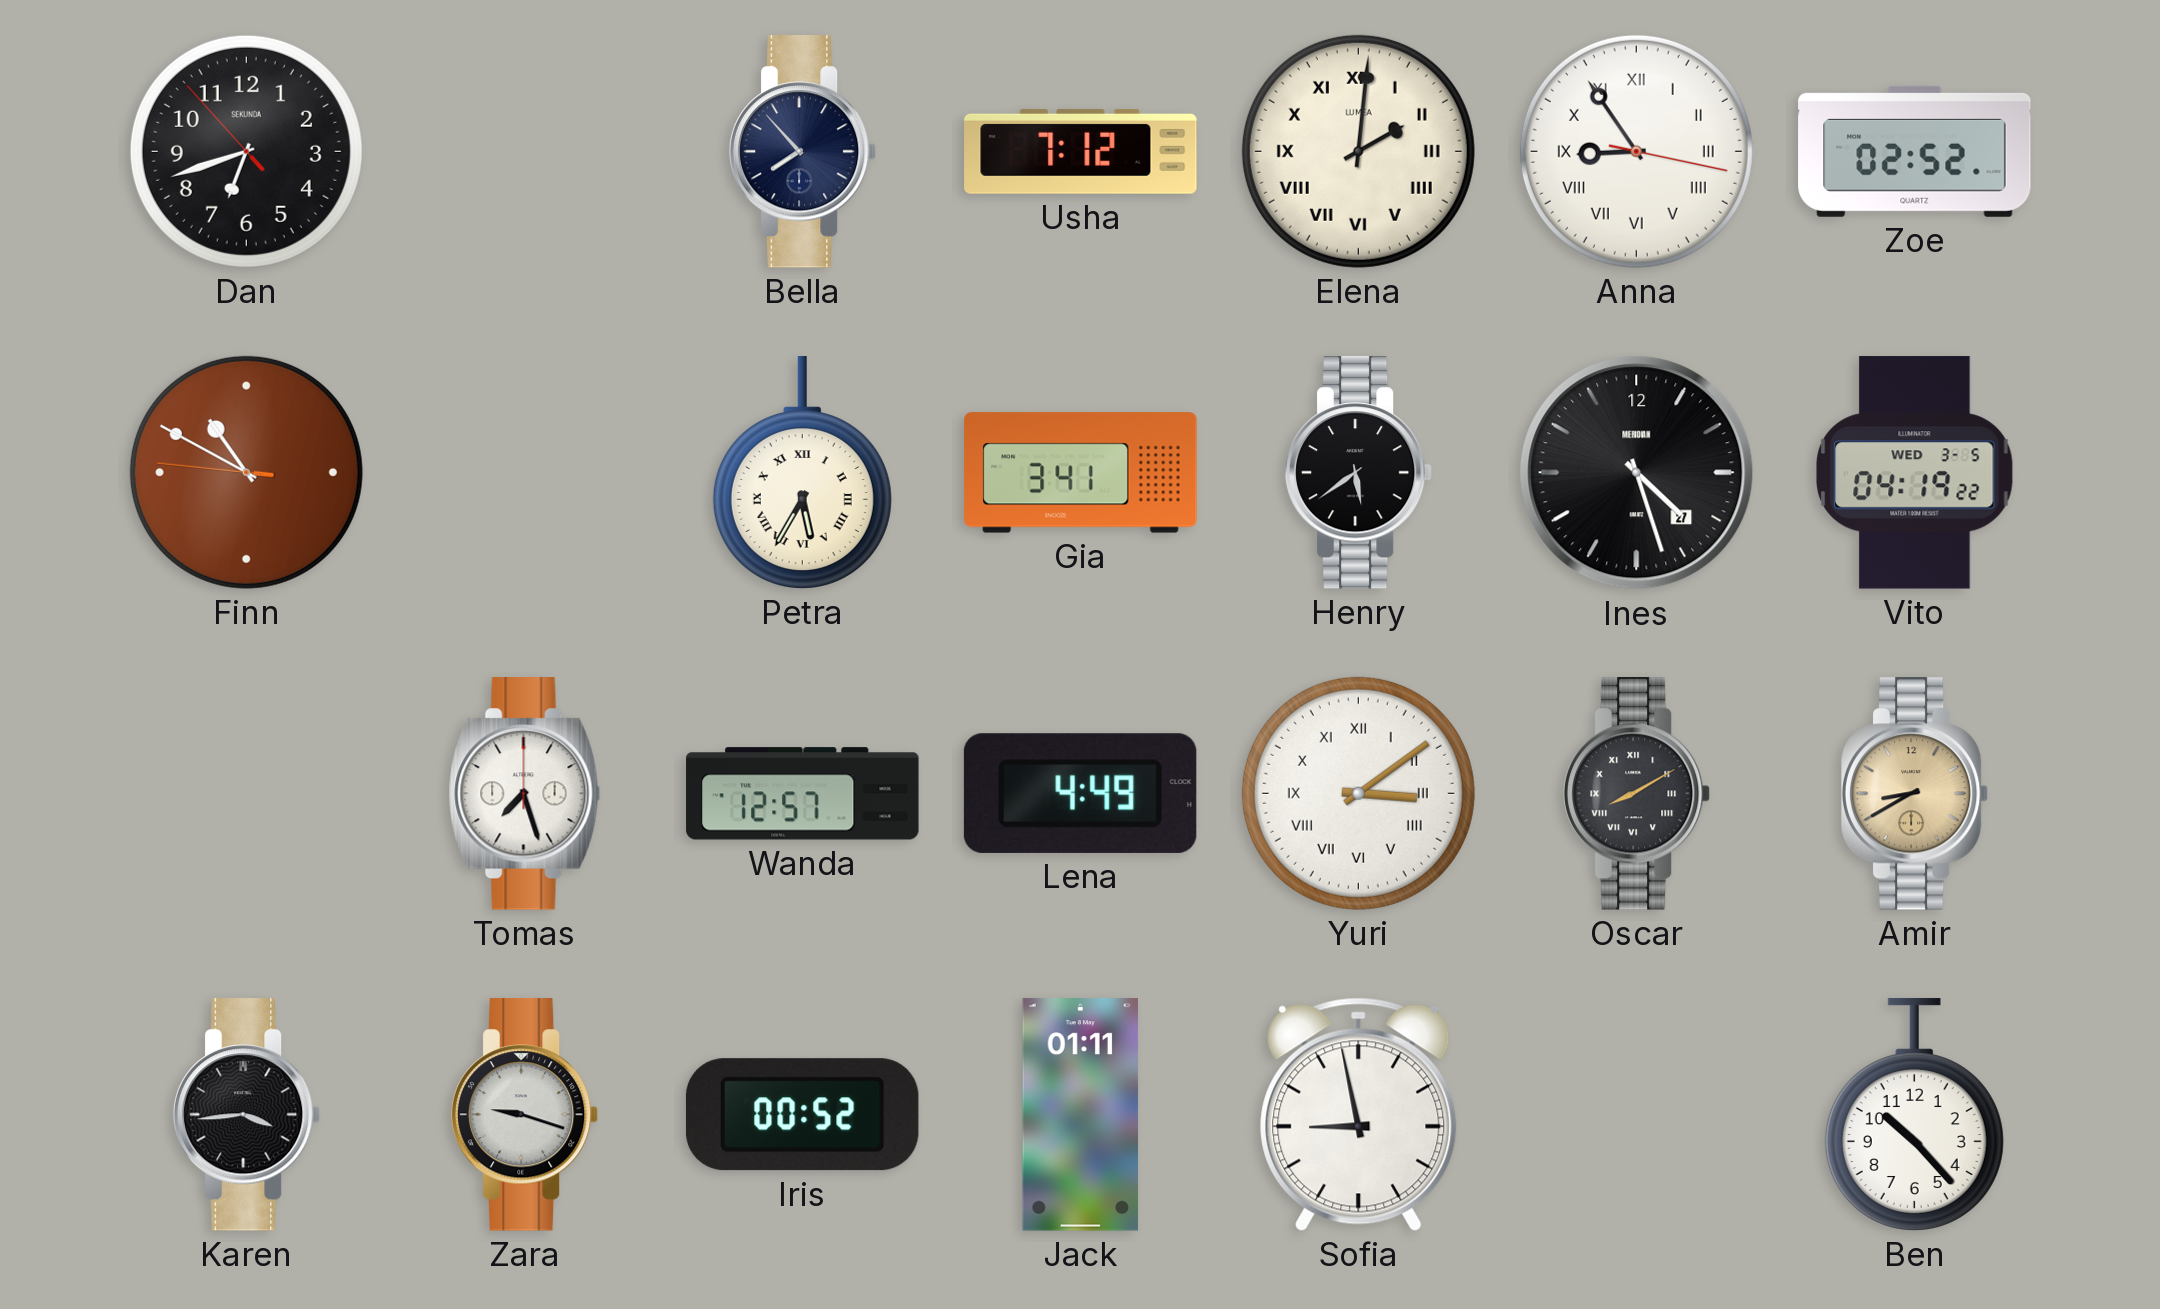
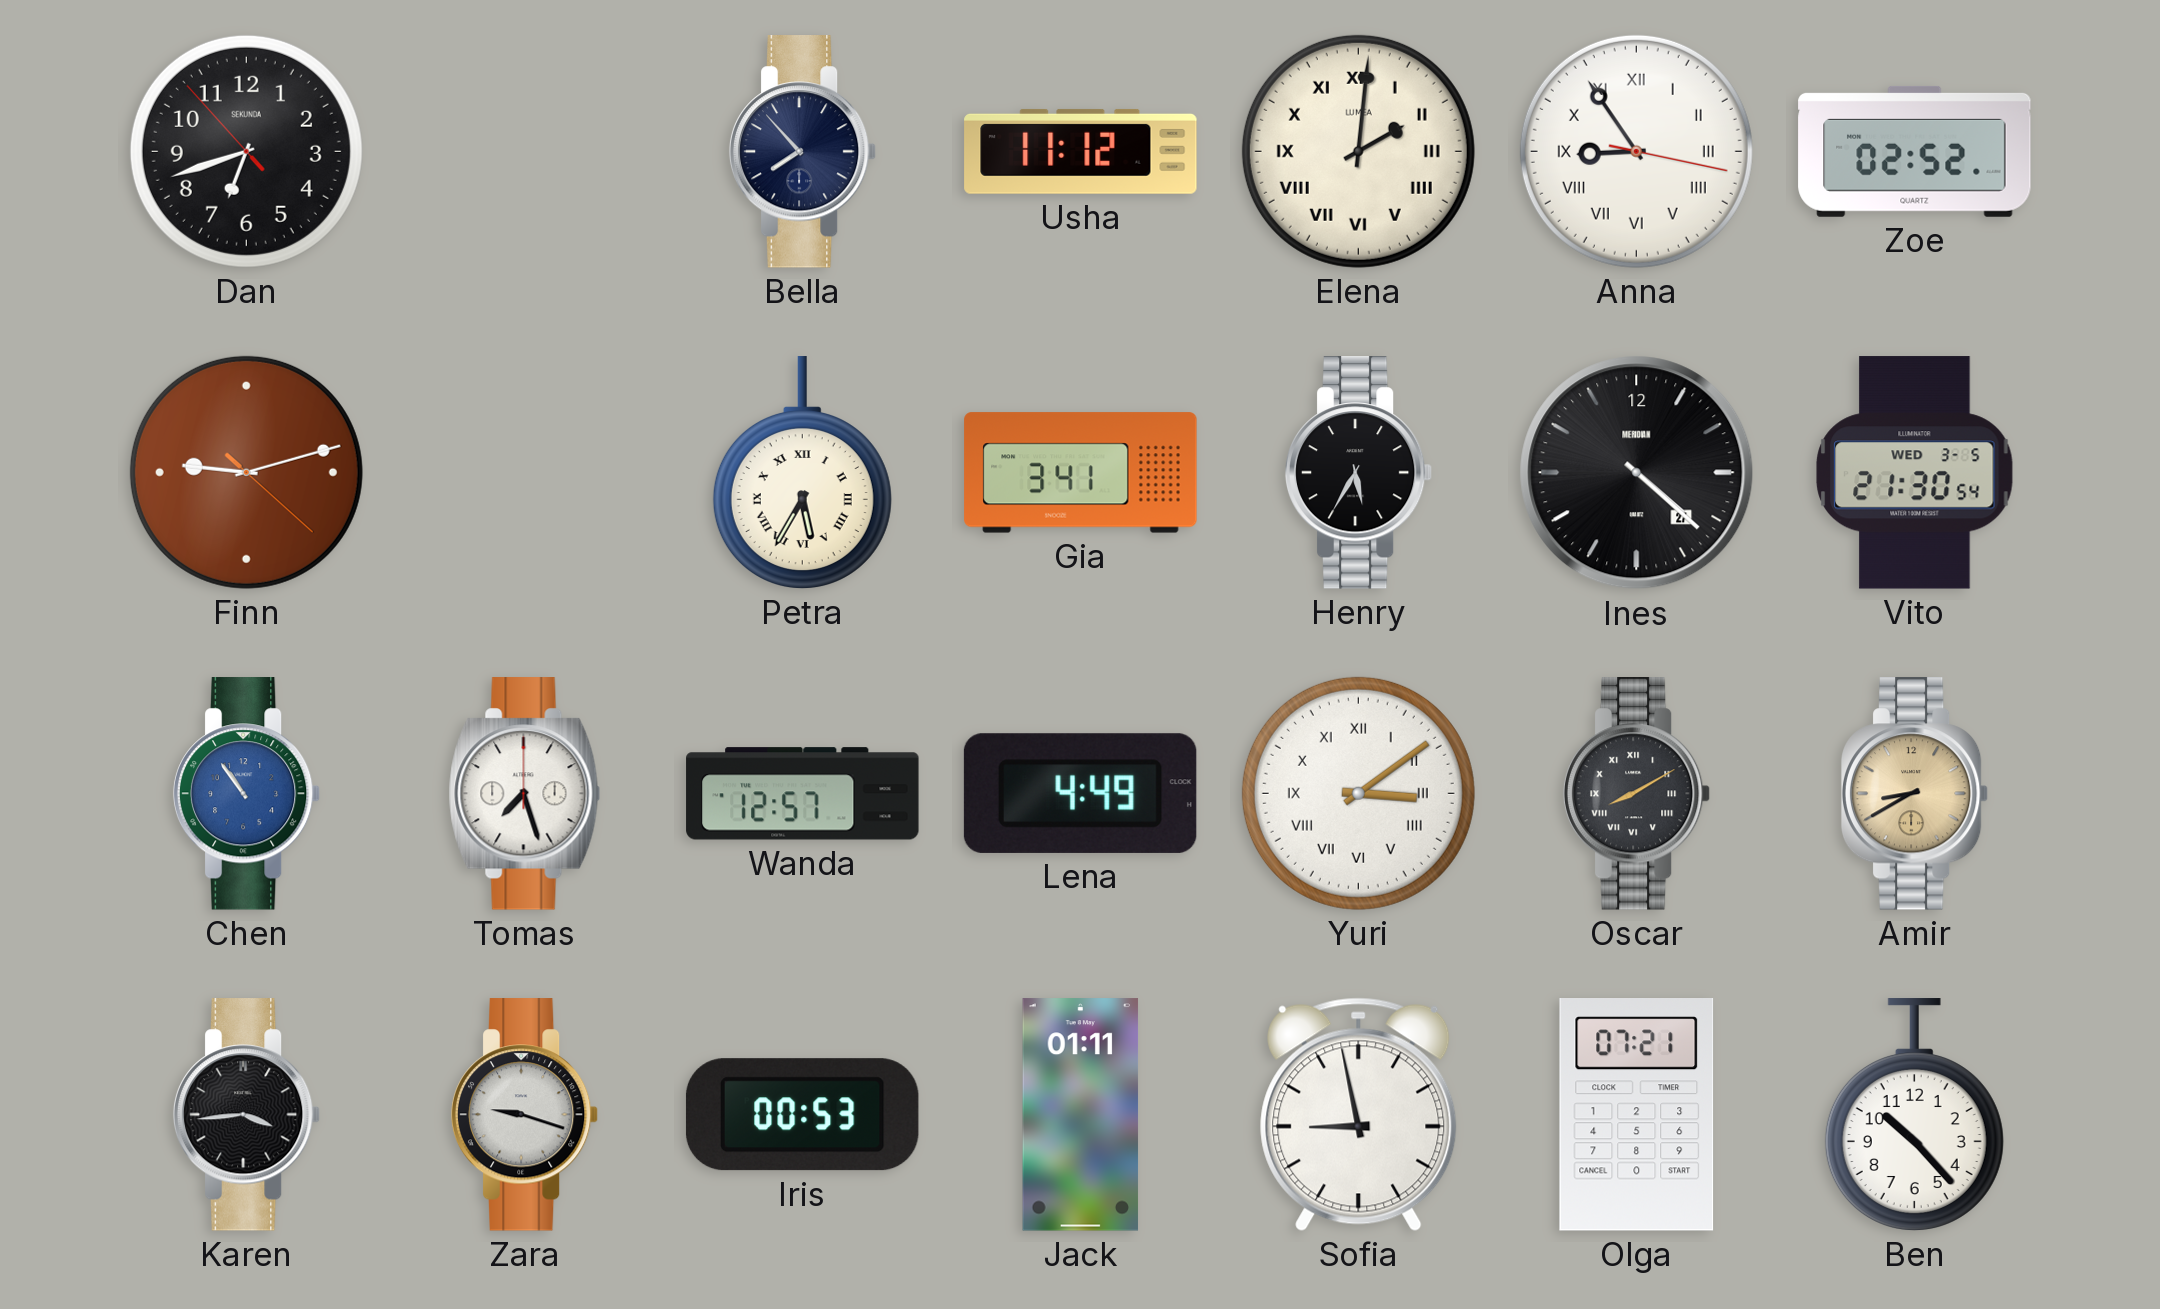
Usha: 7:12 -> 11:12
Finn: 10:49 -> 9:12
Henry: 5:39 -> 5:35
Ines: 4:27 -> 4:22
Vito: 04:19 -> 21:30
Chen: none -> 10:54
Iris: 00:52 -> 00:53
Olga: none -> 07:21
